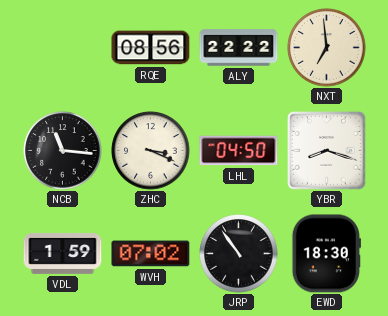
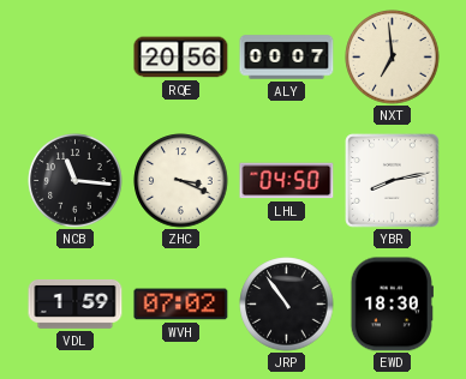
RQE: 08:56 -> 20:56
ALY: 22:22 -> 00:07
YBR: 8:18 -> 8:13
